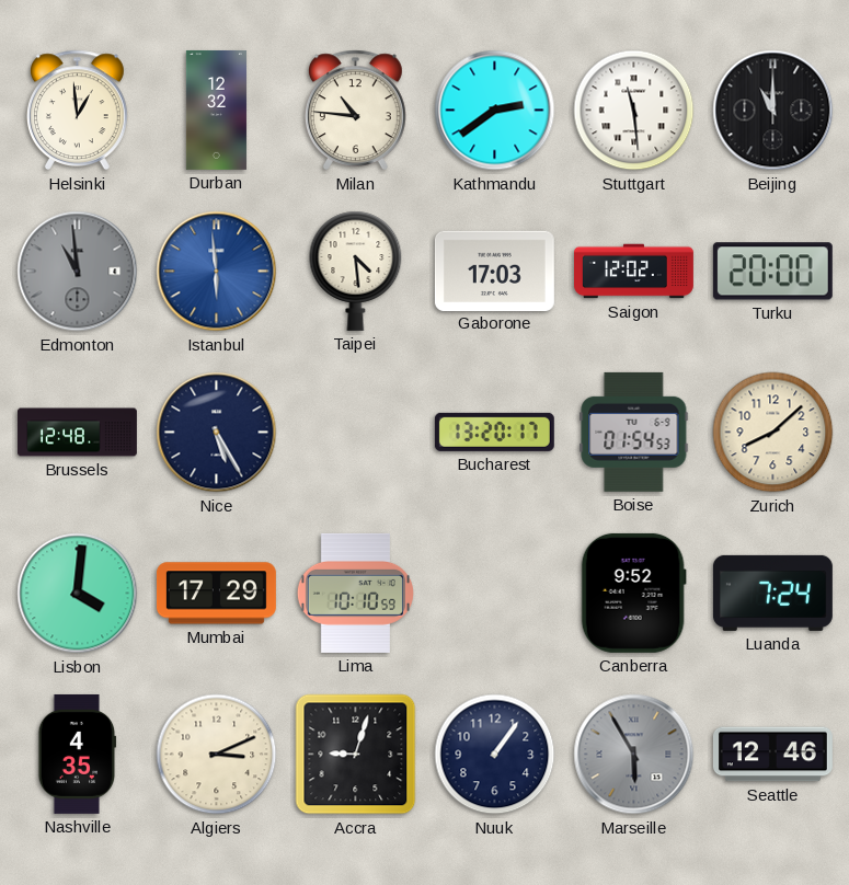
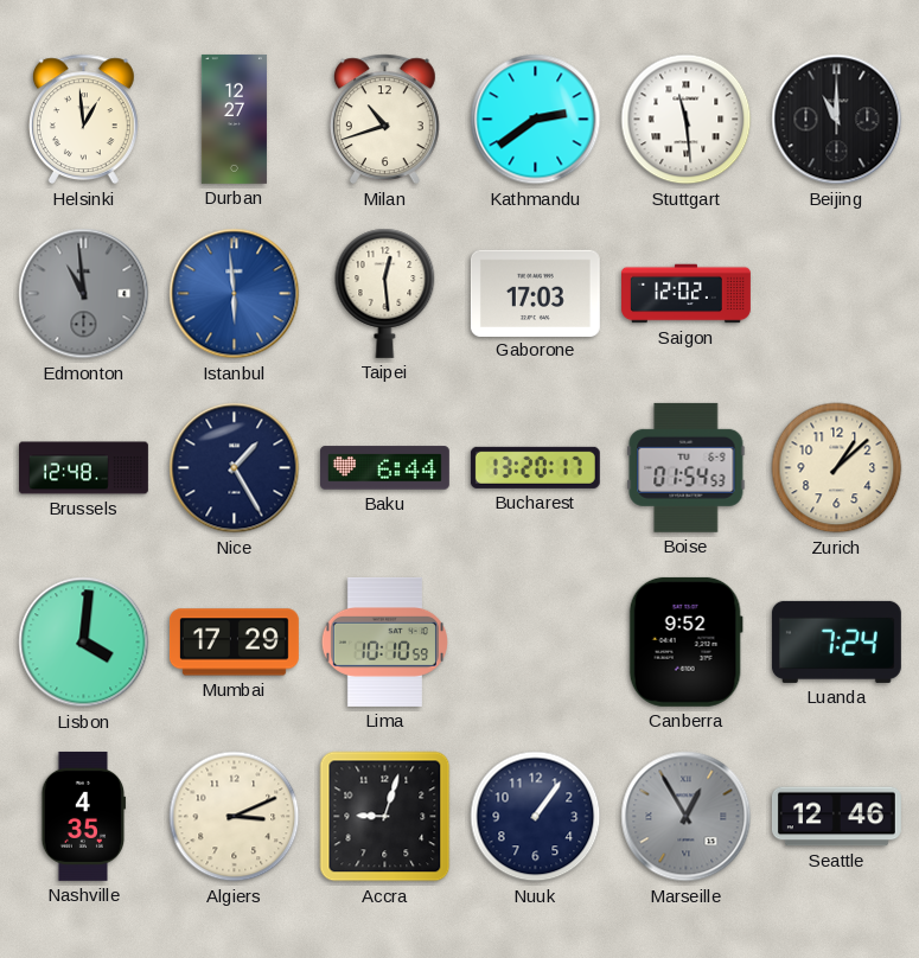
Durban: 12:32 -> 12:27
Milan: 10:46 -> 10:42
Taipei: 4:29 -> 12:29
Turku: 20:00 -> none
Nice: 5:25 -> 1:25
Baku: none -> 6:44
Zurich: 8:08 -> 1:08
Marseille: 5:55 -> 12:55
